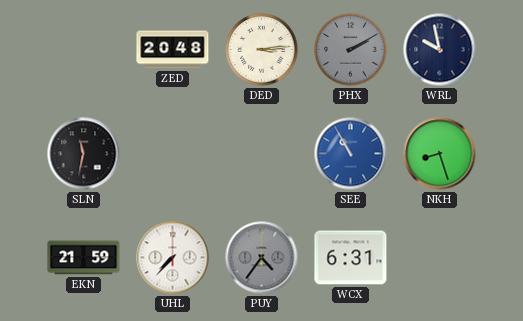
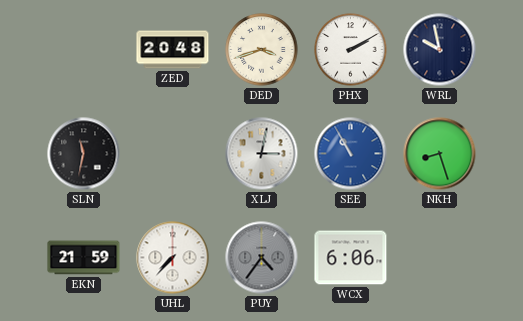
DED: 3:14 -> 3:42
PHX dial: grey -> white
XLJ: none -> 3:02
WCX: 6:31 -> 6:06
